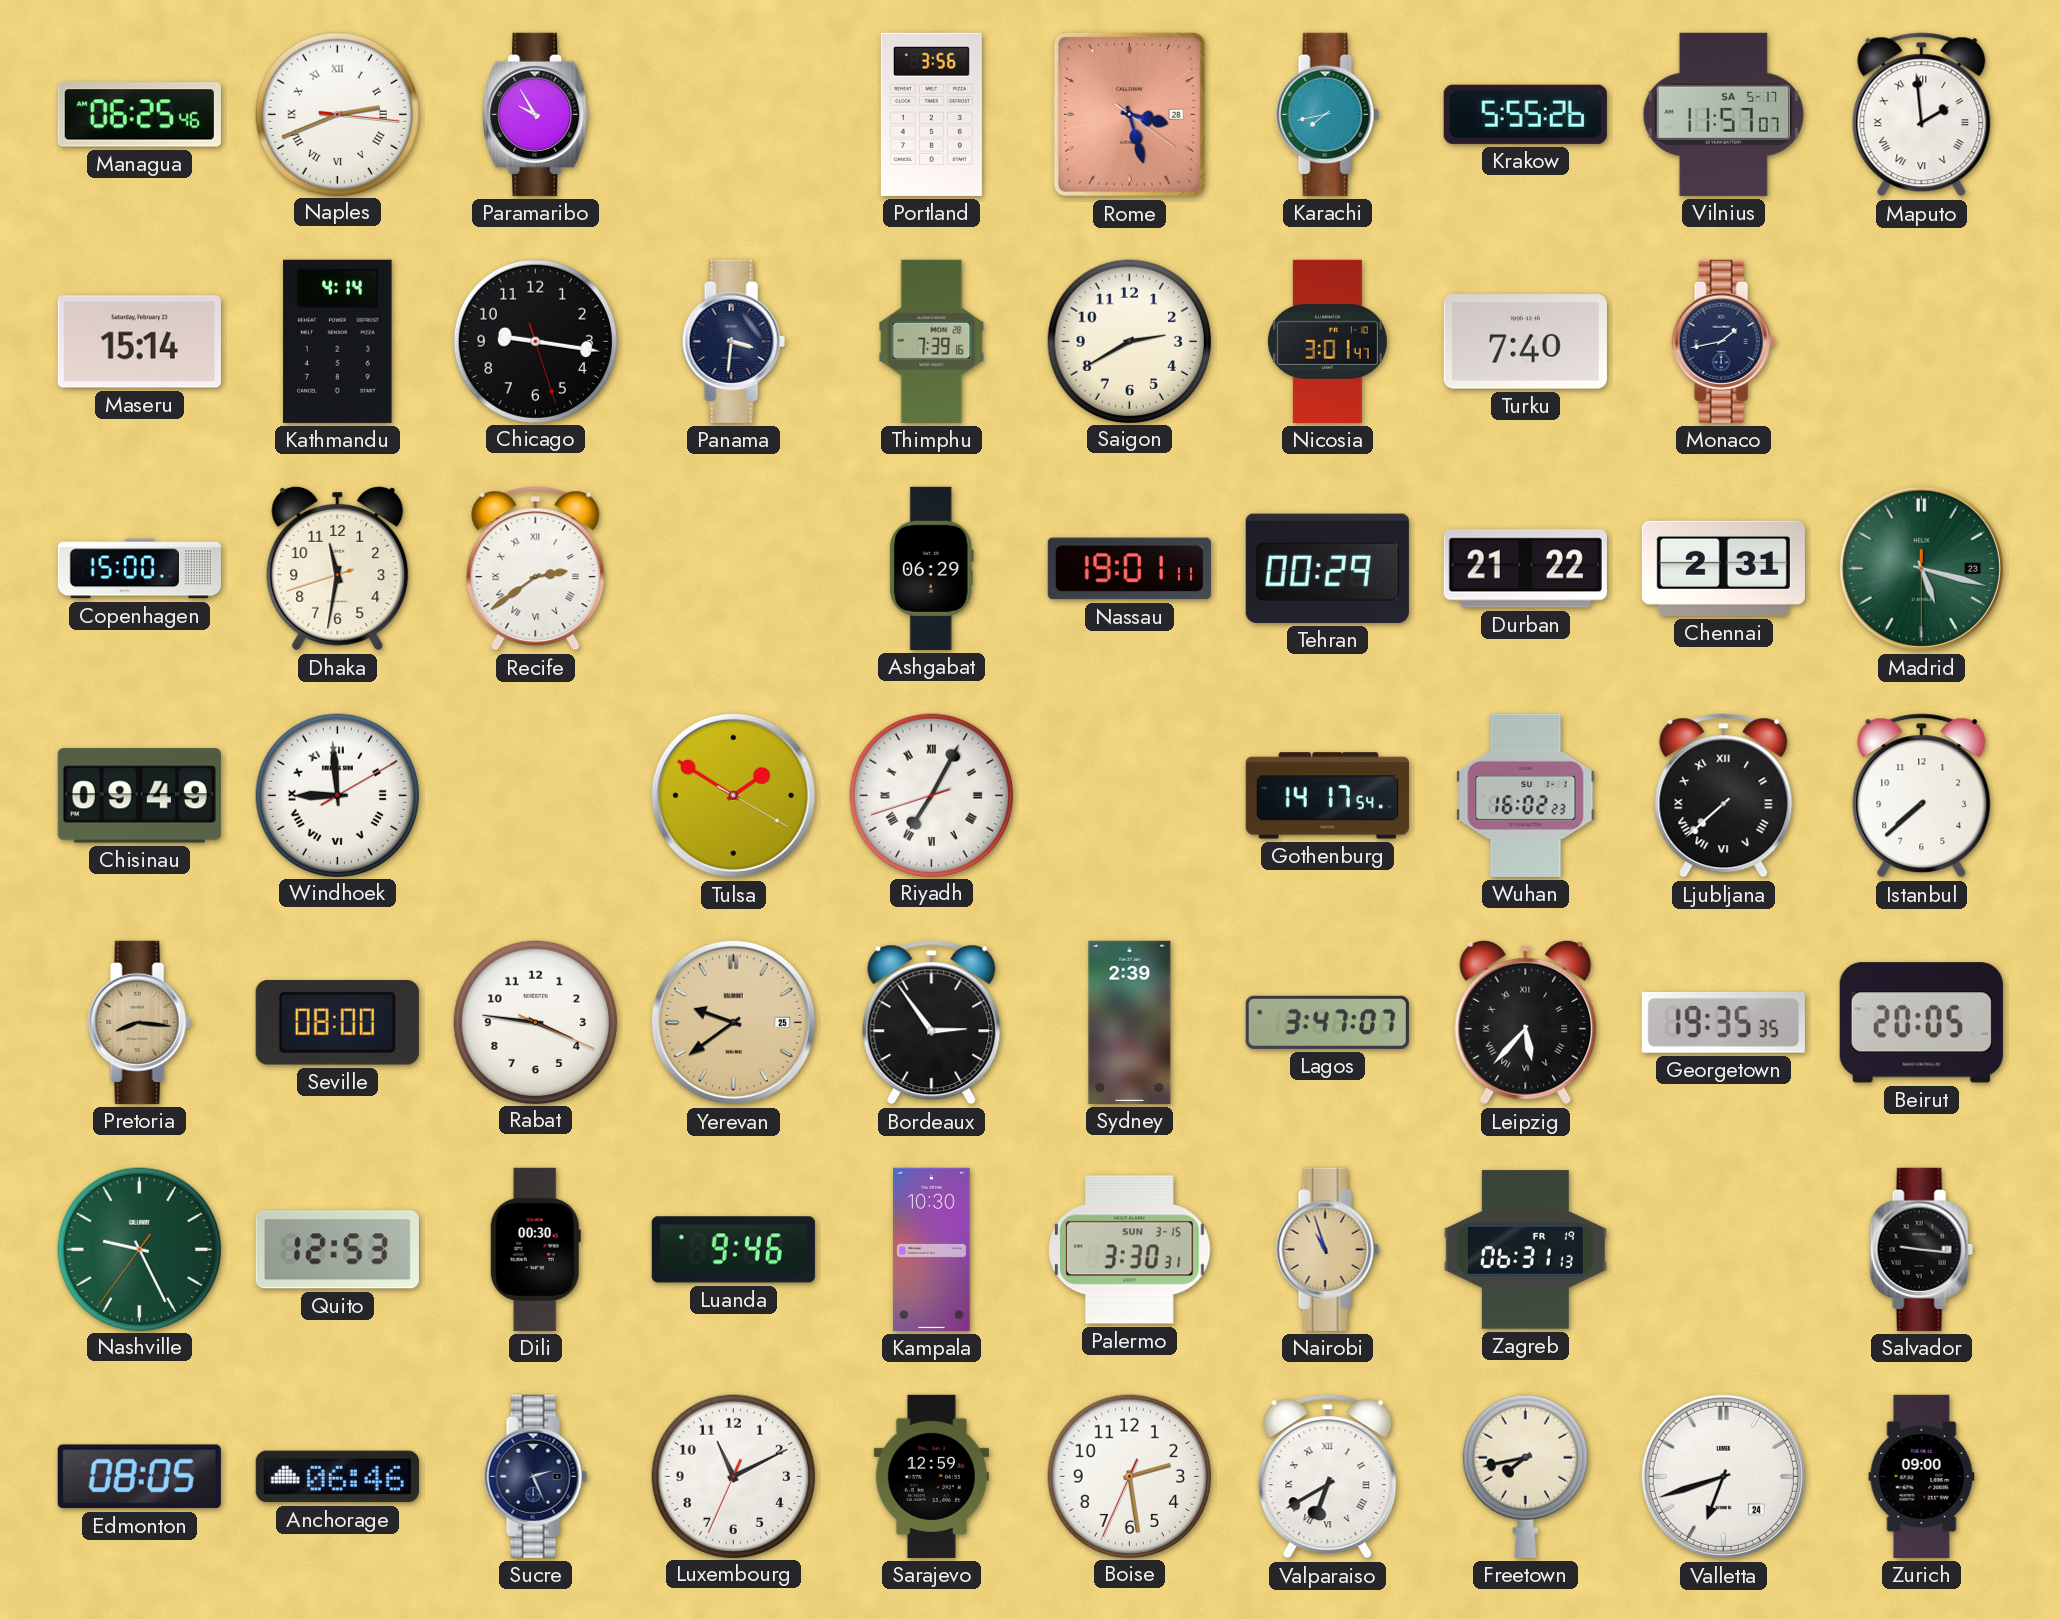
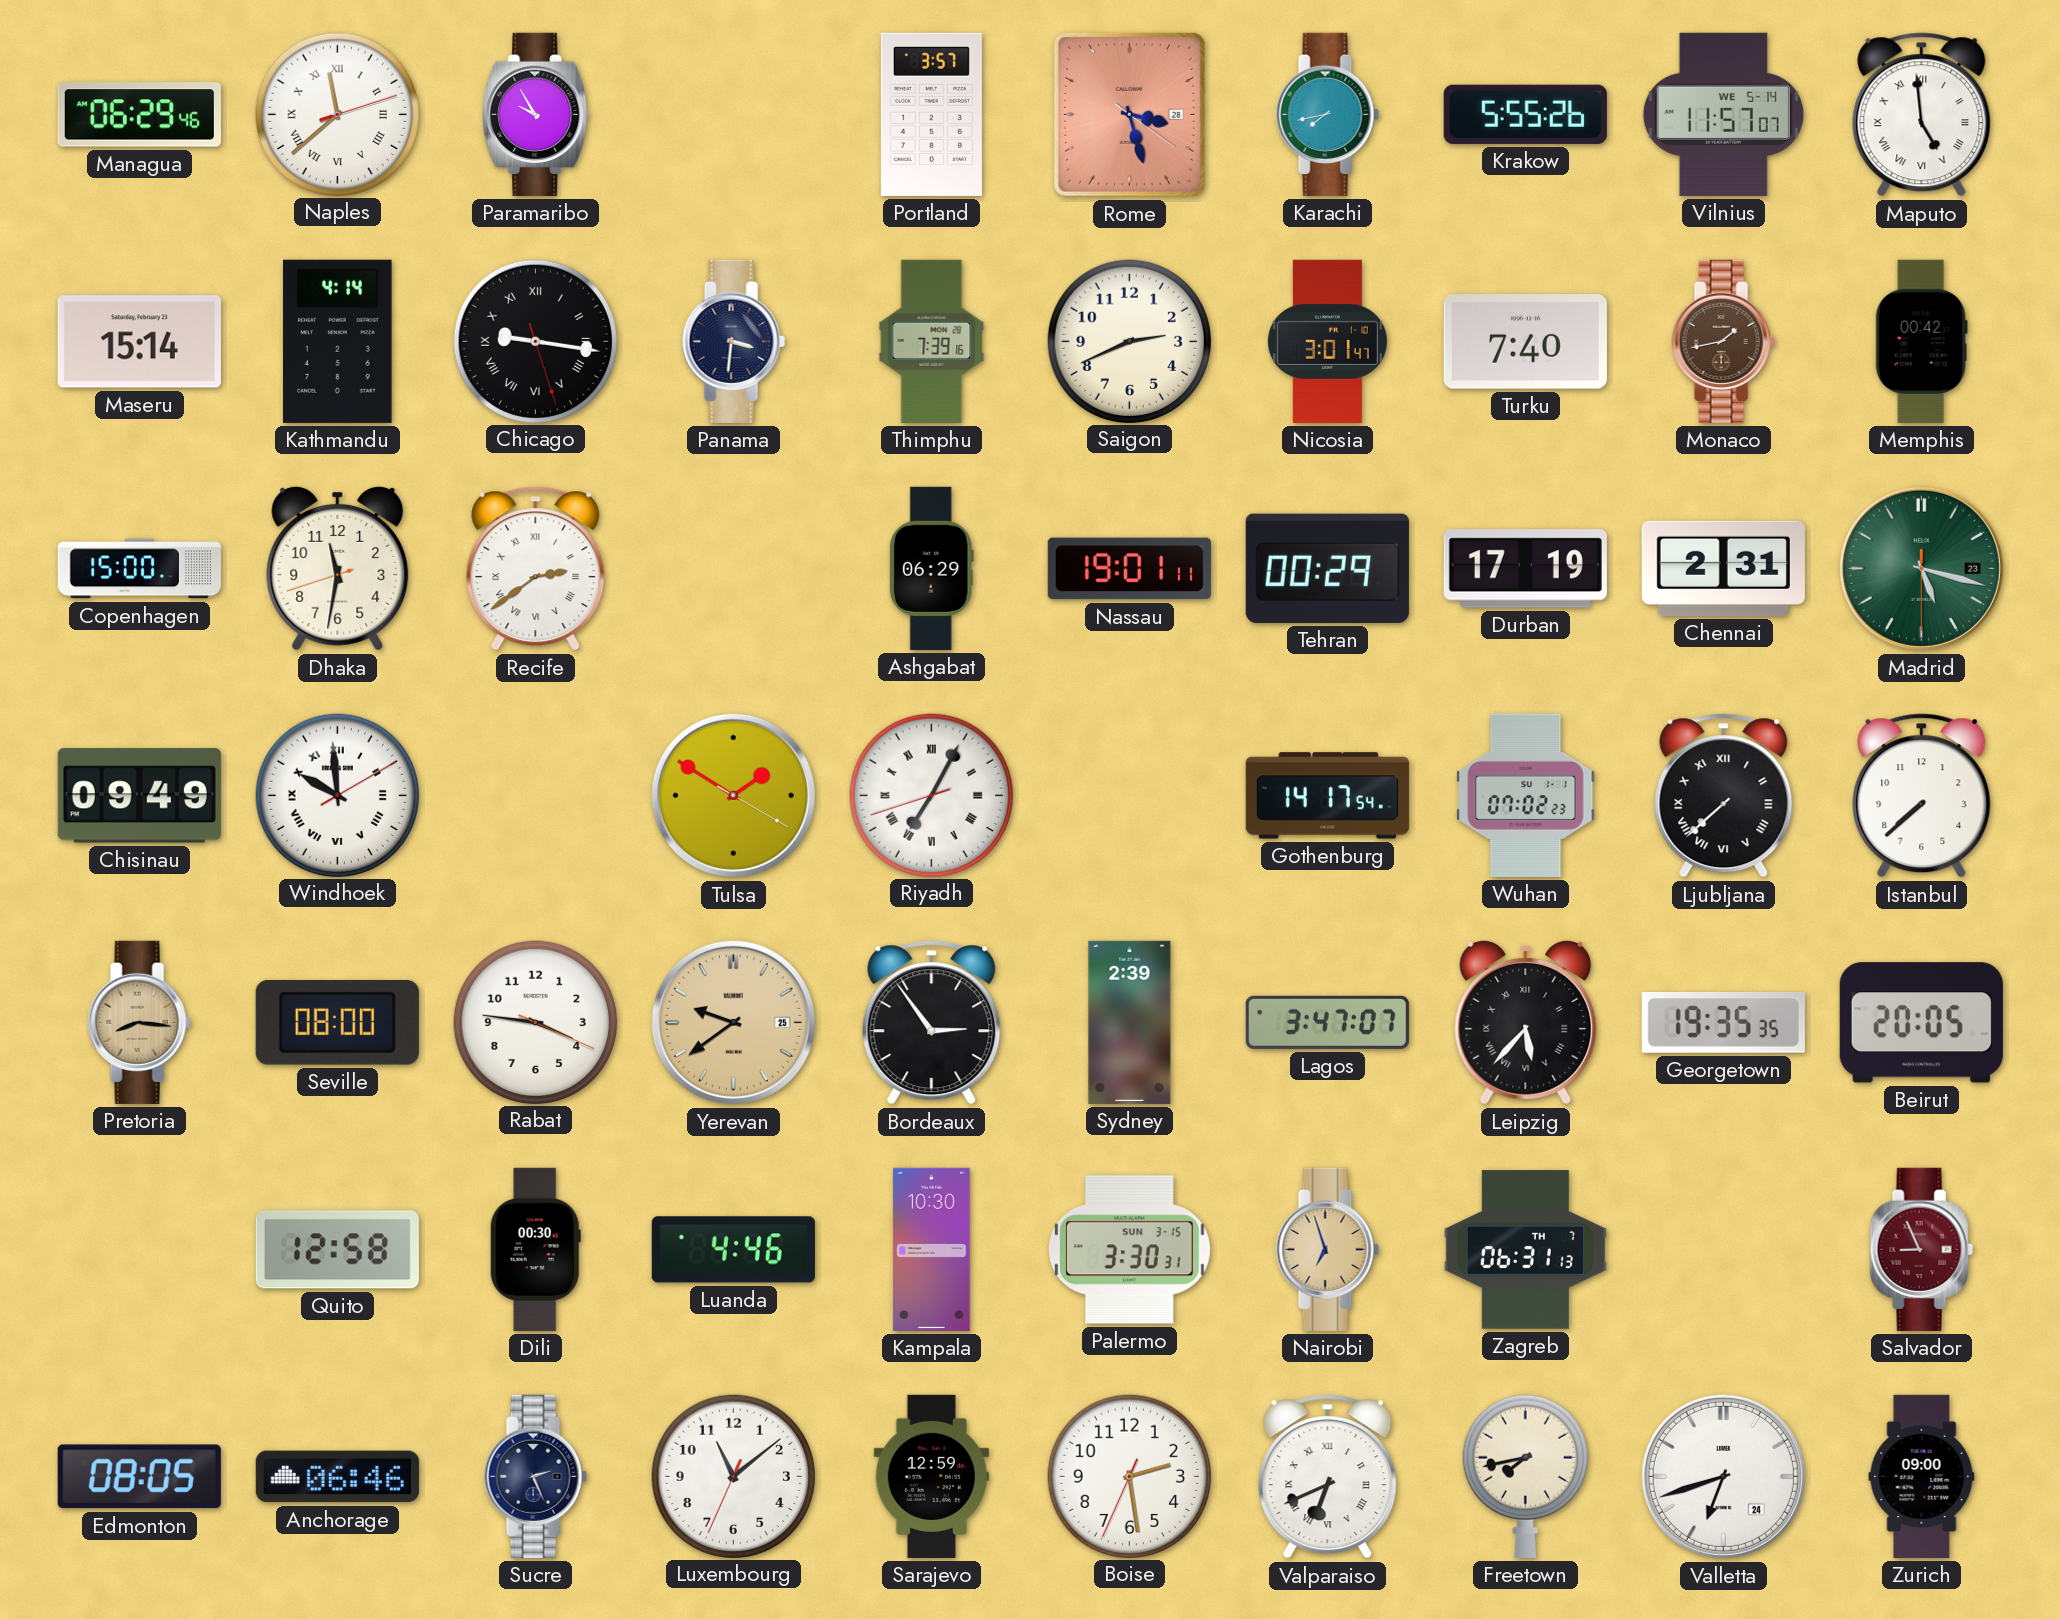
Managua: 06:25 -> 06:29
Naples: 2:41 -> 11:38
Portland: 3:56 -> 3:57
Vilnius date: SA 5-17 -> WE 5-14
Maputo: 1:59 -> 4:59
Chicago numerals: Arabic -> Roman
Saigon: 2:40 -> 2:41
Monaco dial: navy -> brown
Memphis: none -> 00:42
Durban: 21:22 -> 17:19
Windhoek: 8:59 -> 9:59
Wuhan: 16:02 -> 07:02
Nashville: 9:25 -> none
Quito: 12:53 -> 12:58
Luanda: 9:46 -> 4:46
Nairobi: 10:57 -> 6:57
Zagreb date: FR 19 -> TH 7
Salvador: 9:16 -> 8:56
Salvador dial: black -> burgundy
Luxembourg: 11:10 -> 11:08
Valparaiso: 6:40 -> 6:41
